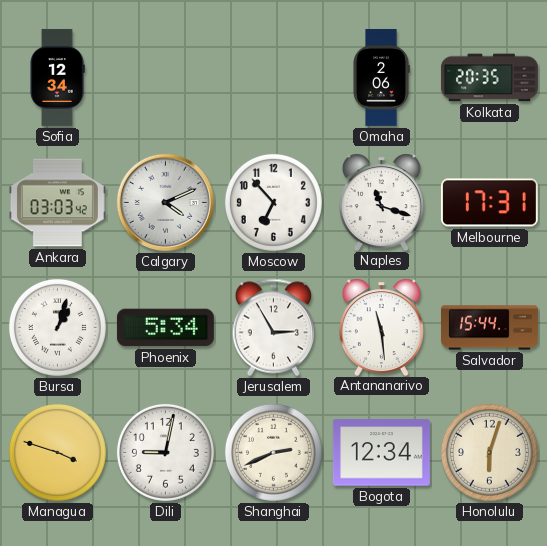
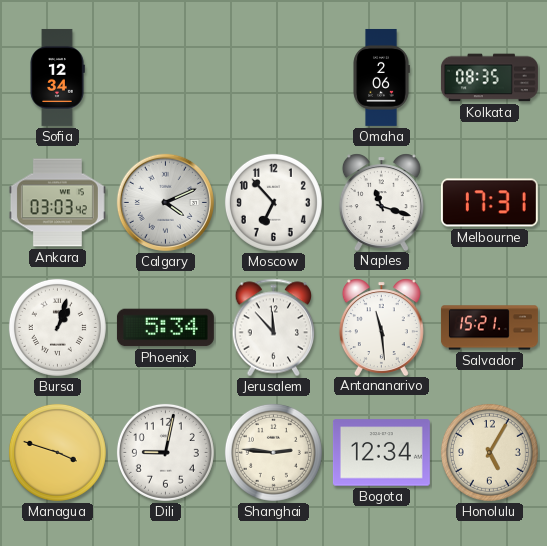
Kolkata: 20:35 -> 08:35
Jerusalem: 2:55 -> 11:53
Salvador: 15:44 -> 15:21
Shanghai: 2:41 -> 2:46
Honolulu: 6:03 -> 5:05
